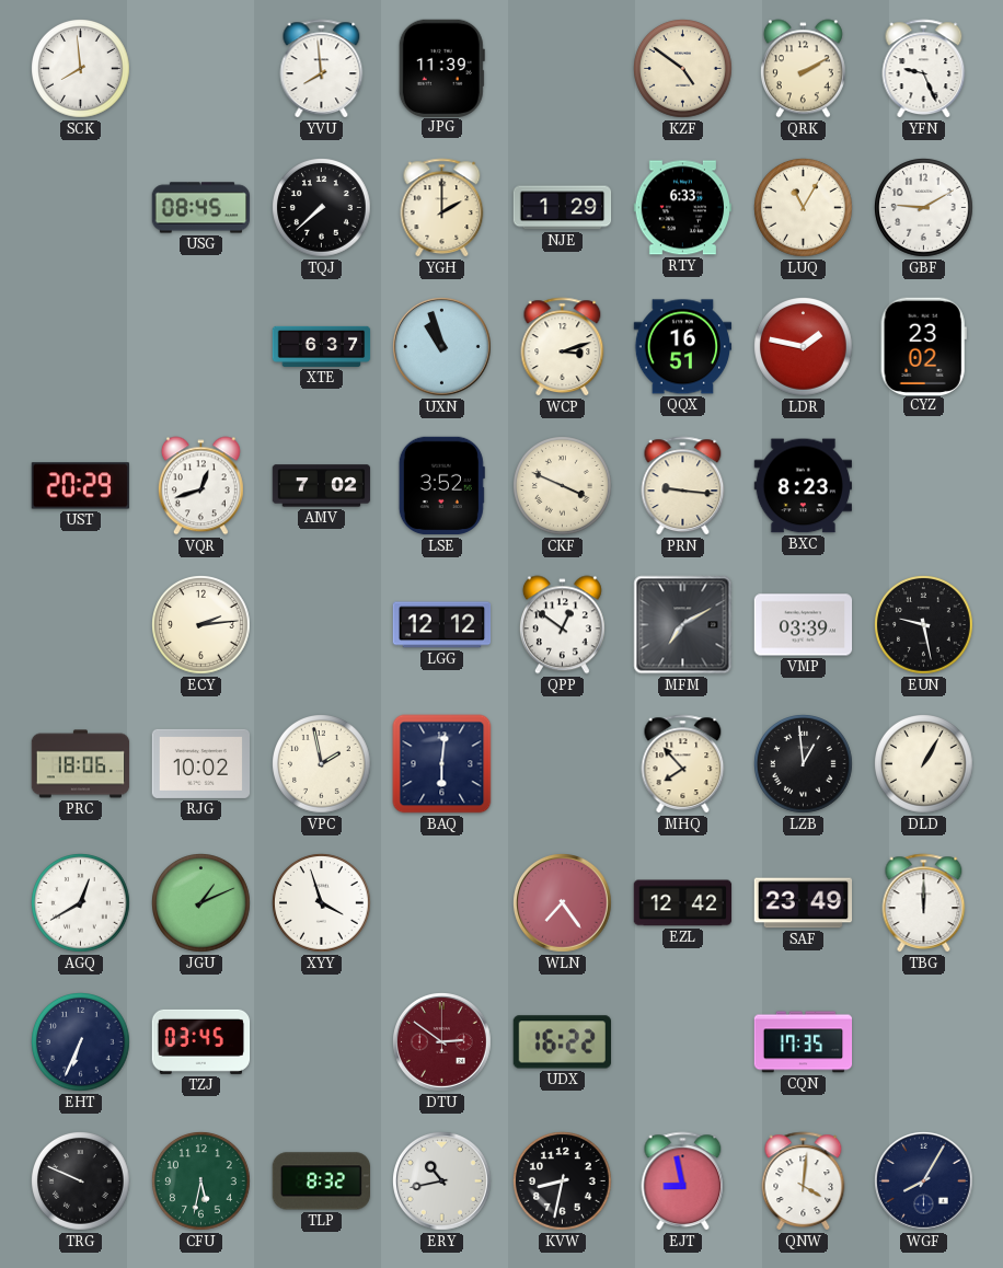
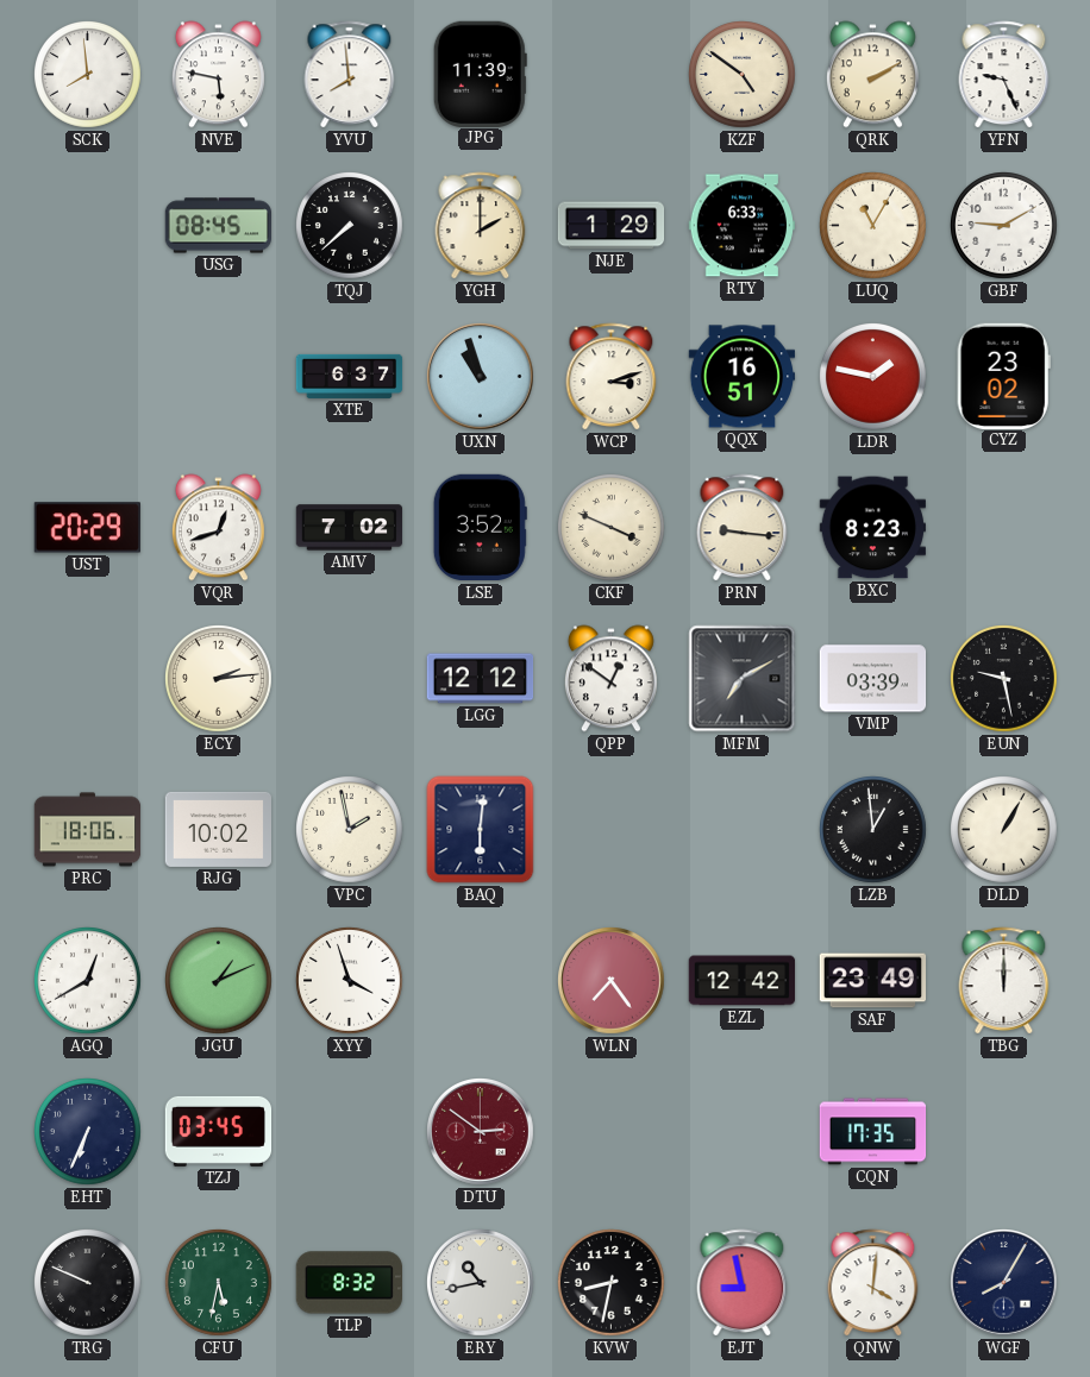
NVE: none -> 5:47
MHQ: 7:53 -> none
UDX: 16:22 -> none
